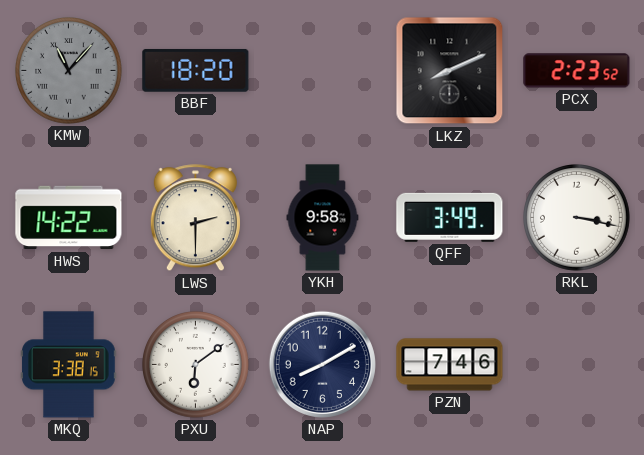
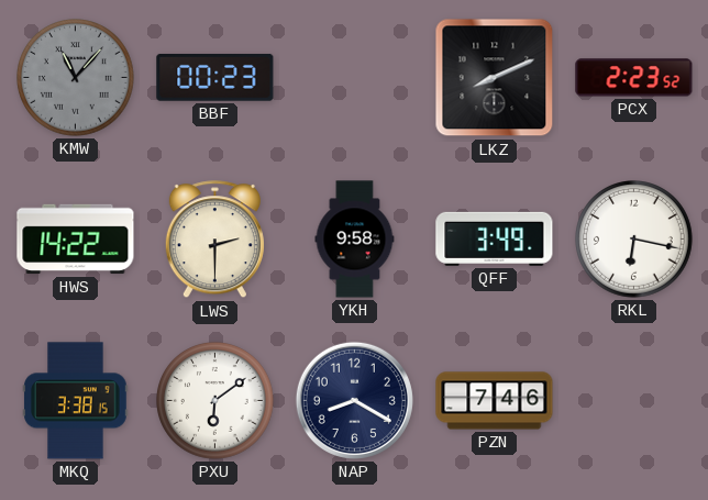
BBF: 18:20 -> 00:23
RKL: 3:17 -> 6:17
NAP: 8:10 -> 8:20
